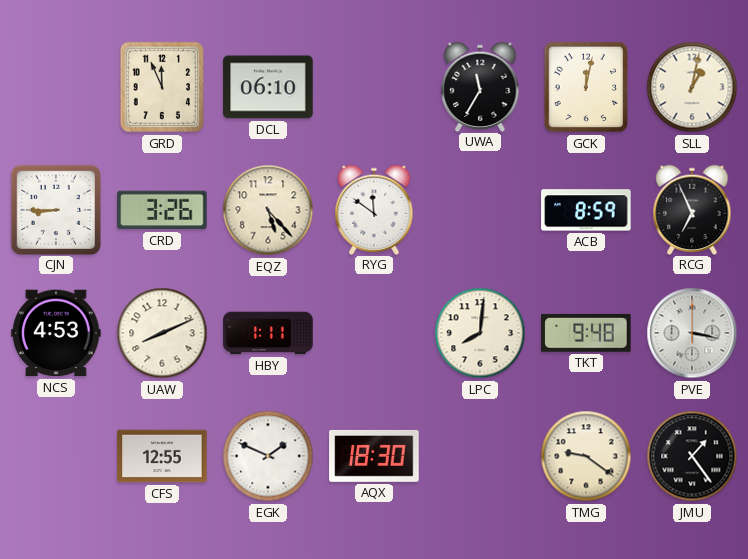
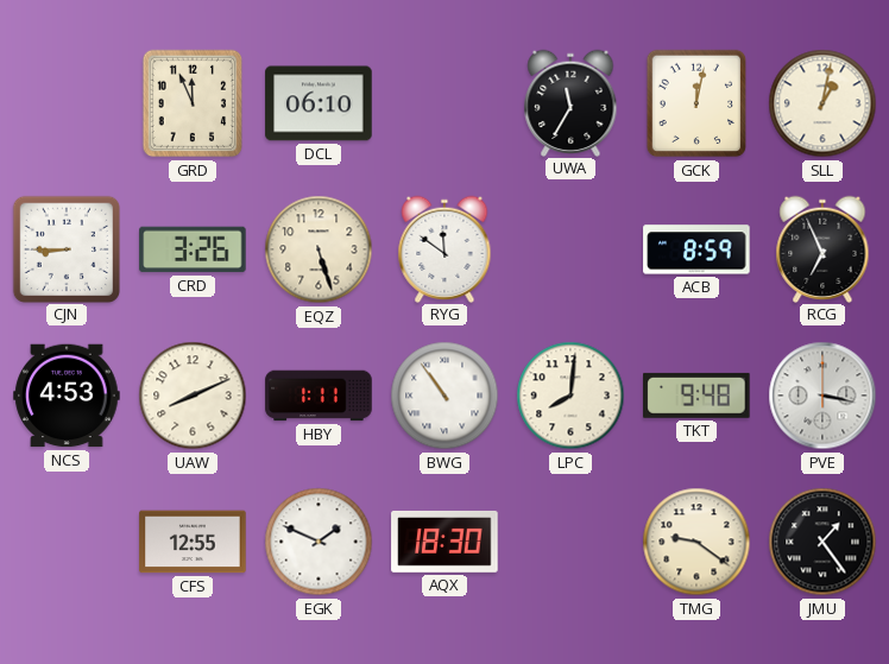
EQZ: 5:23 -> 5:27
BWG: none -> 10:54
